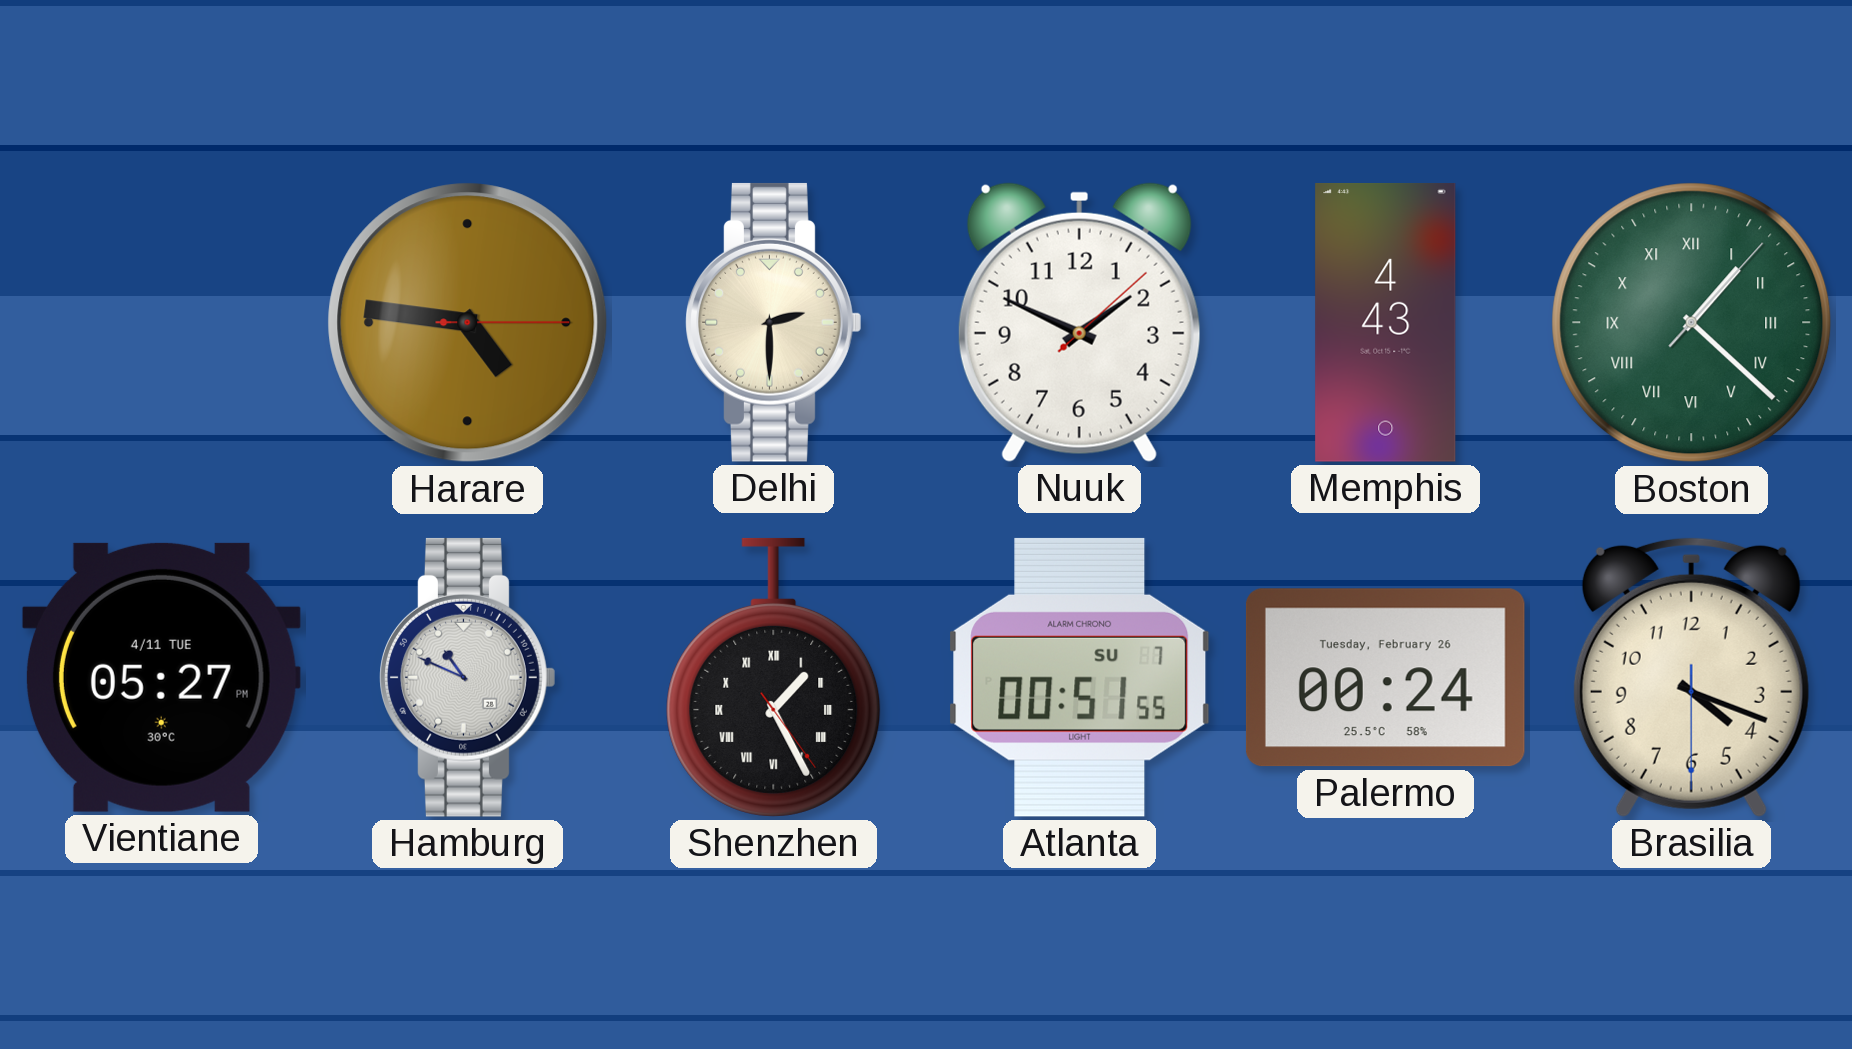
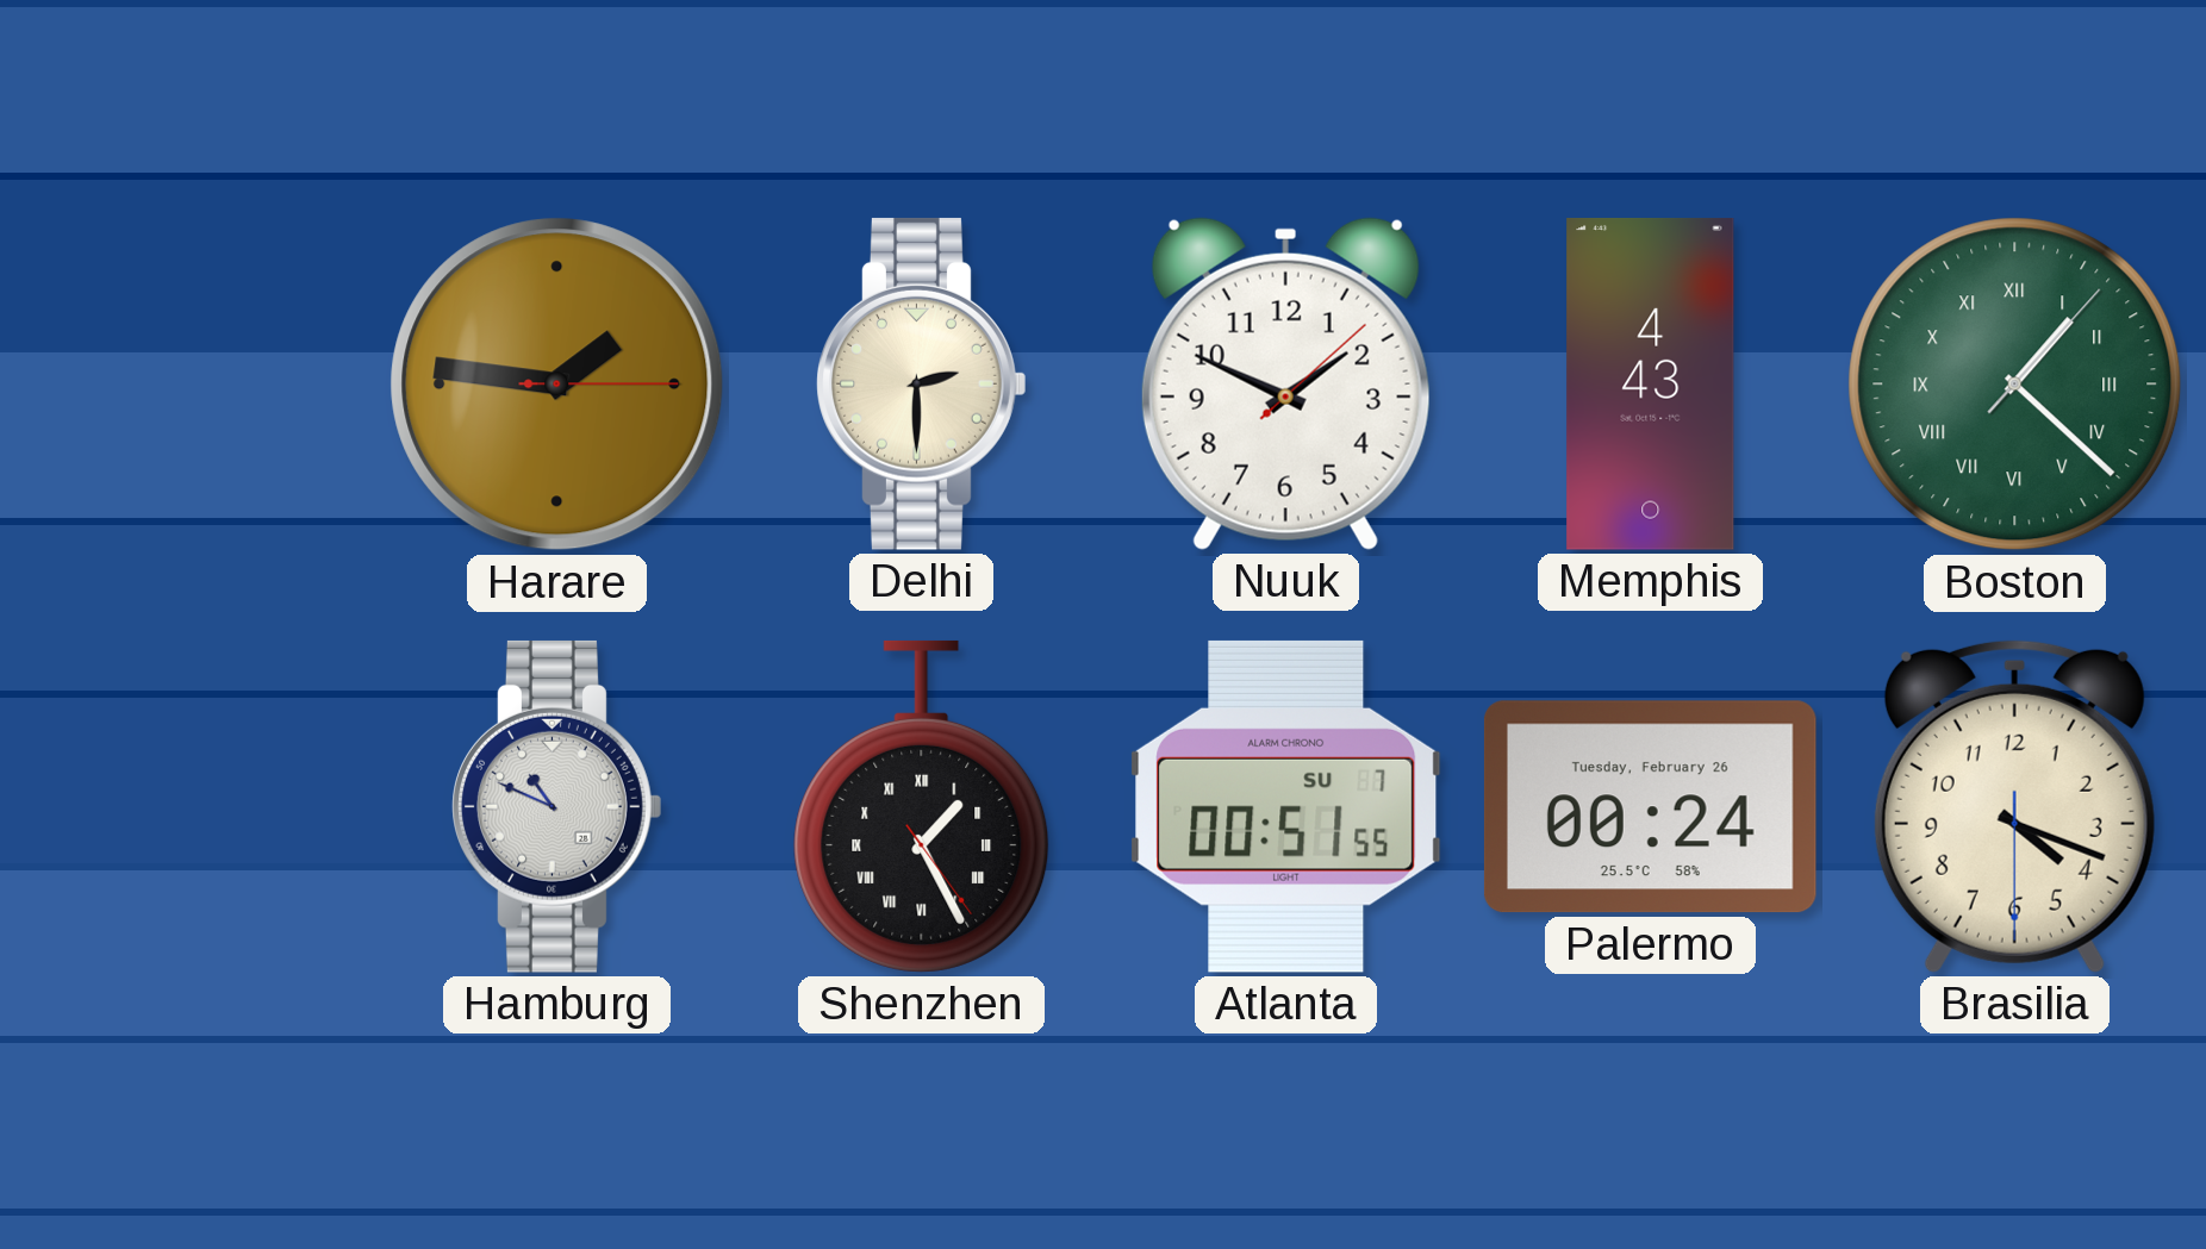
Harare: 4:46 -> 1:46
Vientiane: 05:27 -> none
